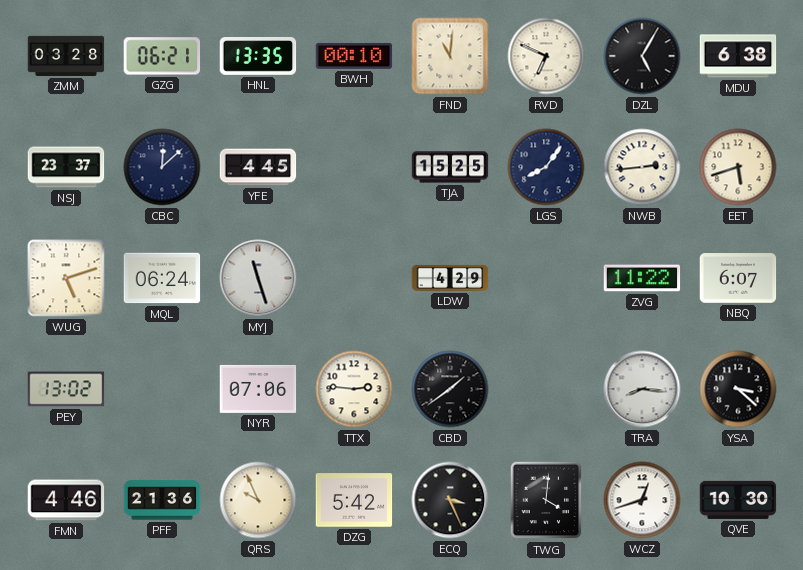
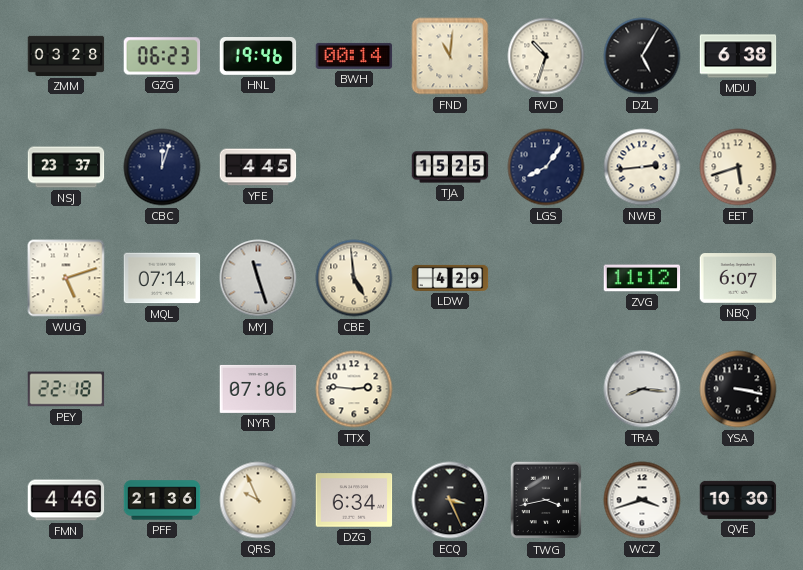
GZG: 06:21 -> 06:23
HNL: 13:35 -> 19:46
BWH: 00:10 -> 00:14
RVD: 6:49 -> 10:33
CBC: 12:08 -> 12:03
MQL: 06:24 -> 07:14
CBE: none -> 4:59
ZVG: 11:22 -> 11:12
PEY: 13:02 -> 22:18
CBD: 1:39 -> none
YSA: 3:22 -> 3:17
DZG: 5:42 -> 6:34
TWG: 4:01 -> 3:43
WCZ: 12:42 -> 3:42
